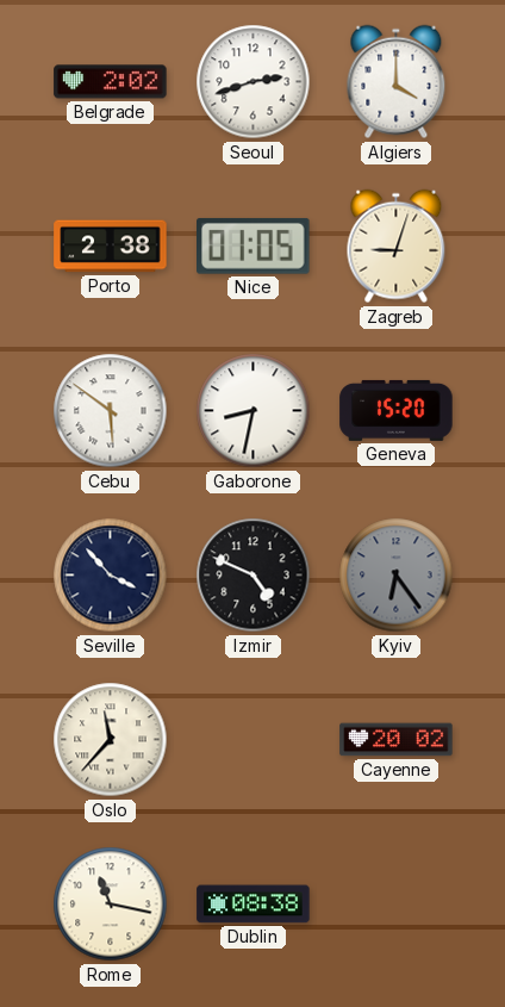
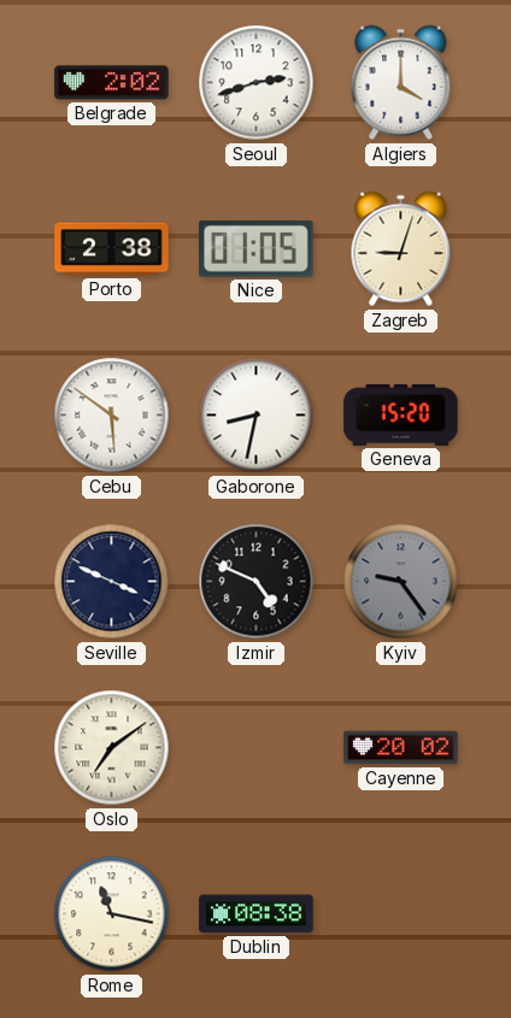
Seville: 3:53 -> 3:49
Kyiv: 6:24 -> 9:24
Oslo: 11:37 -> 7:09
